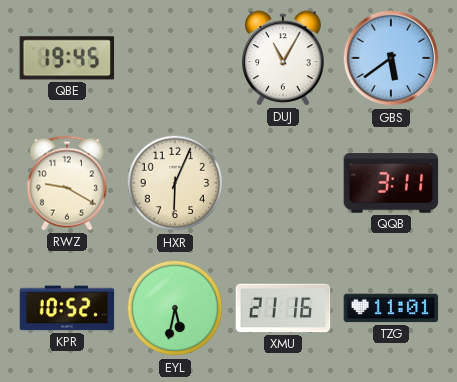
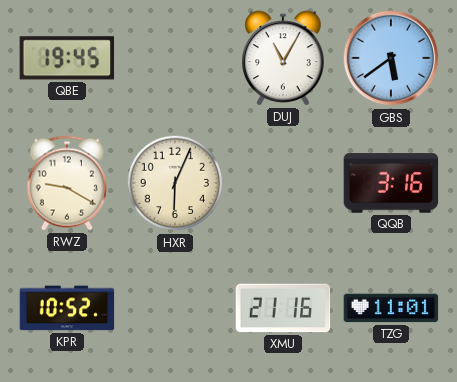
QQB: 3:11 -> 3:16
EYL: 5:32 -> none
